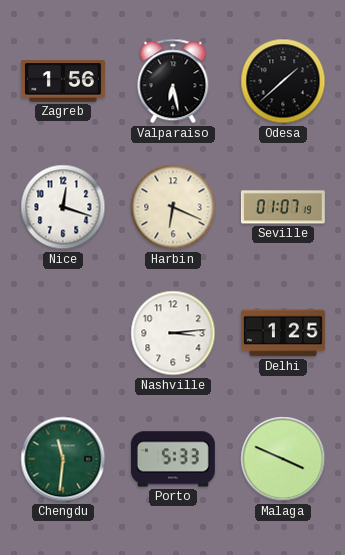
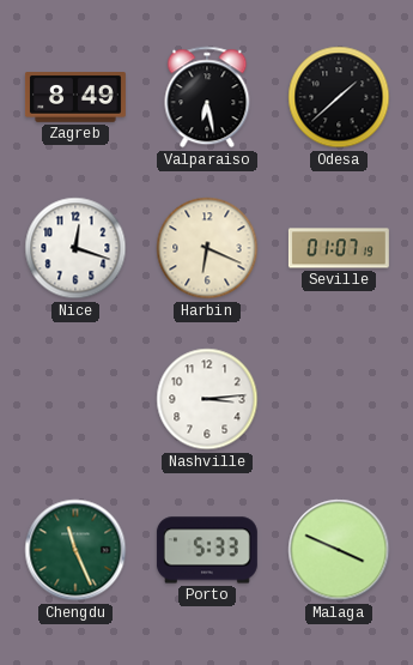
Zagreb: 1:56 -> 8:49
Delhi: 1:25 -> none
Chengdu: 11:31 -> 11:26
